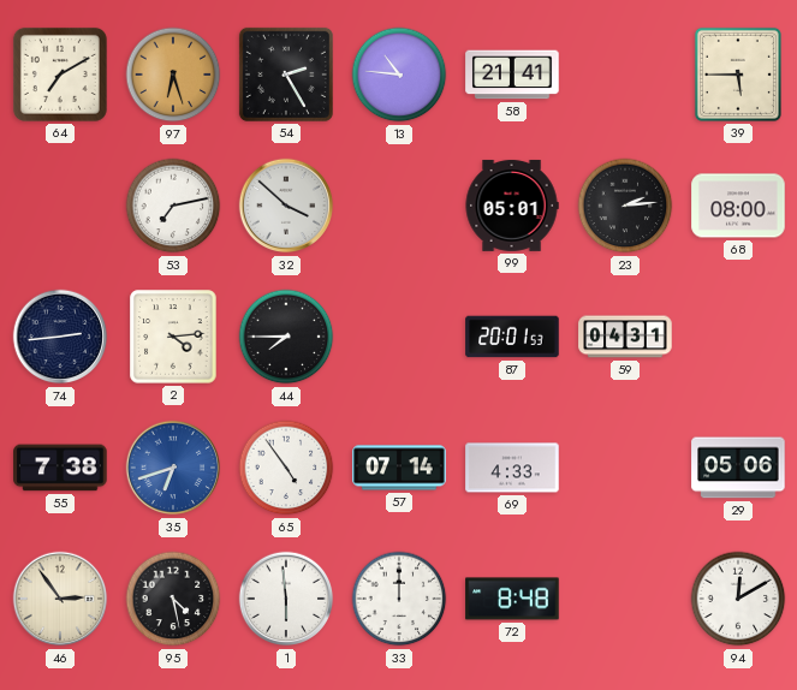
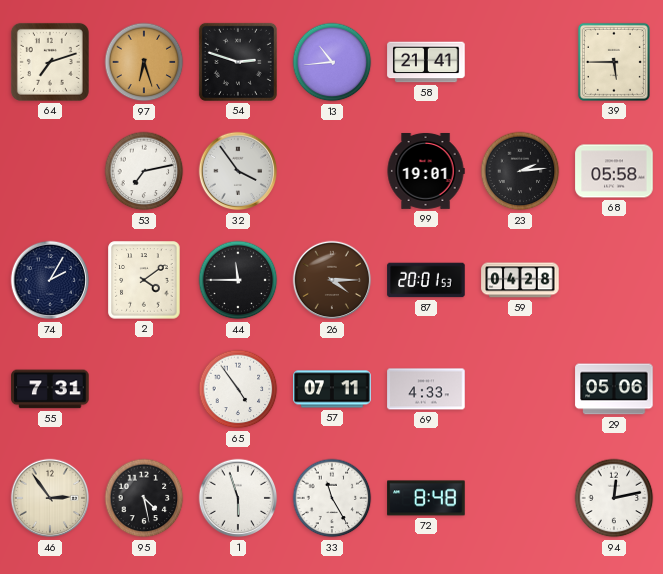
64: 7:10 -> 7:12
54: 2:25 -> 2:48
13: 10:46 -> 10:44
32: 3:52 -> 3:54
99: 05:01 -> 19:01
68: 08:00 -> 05:58
74: 2:44 -> 2:05
2: 4:14 -> 4:09
44: 7:45 -> 11:45
26: none -> 4:15
59: 04:31 -> 04:28
55: 7:38 -> 7:31
35: 6:42 -> none
57: 07:14 -> 07:11
1: 5:59 -> 5:57
33: 12:00 -> 11:25
94: 12:10 -> 12:13
